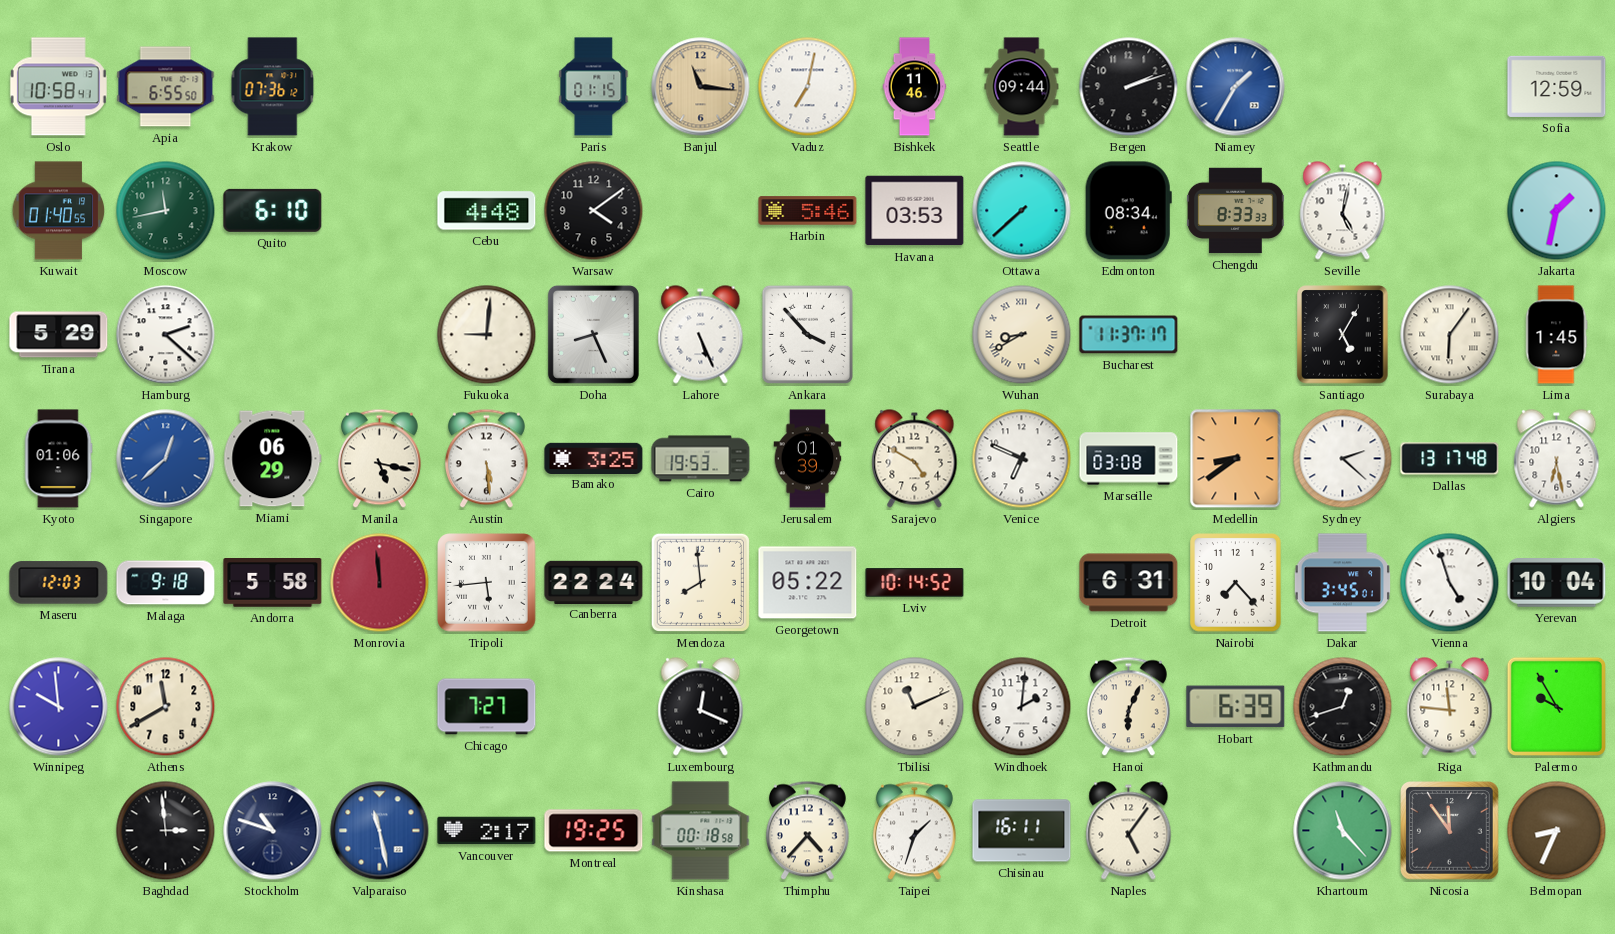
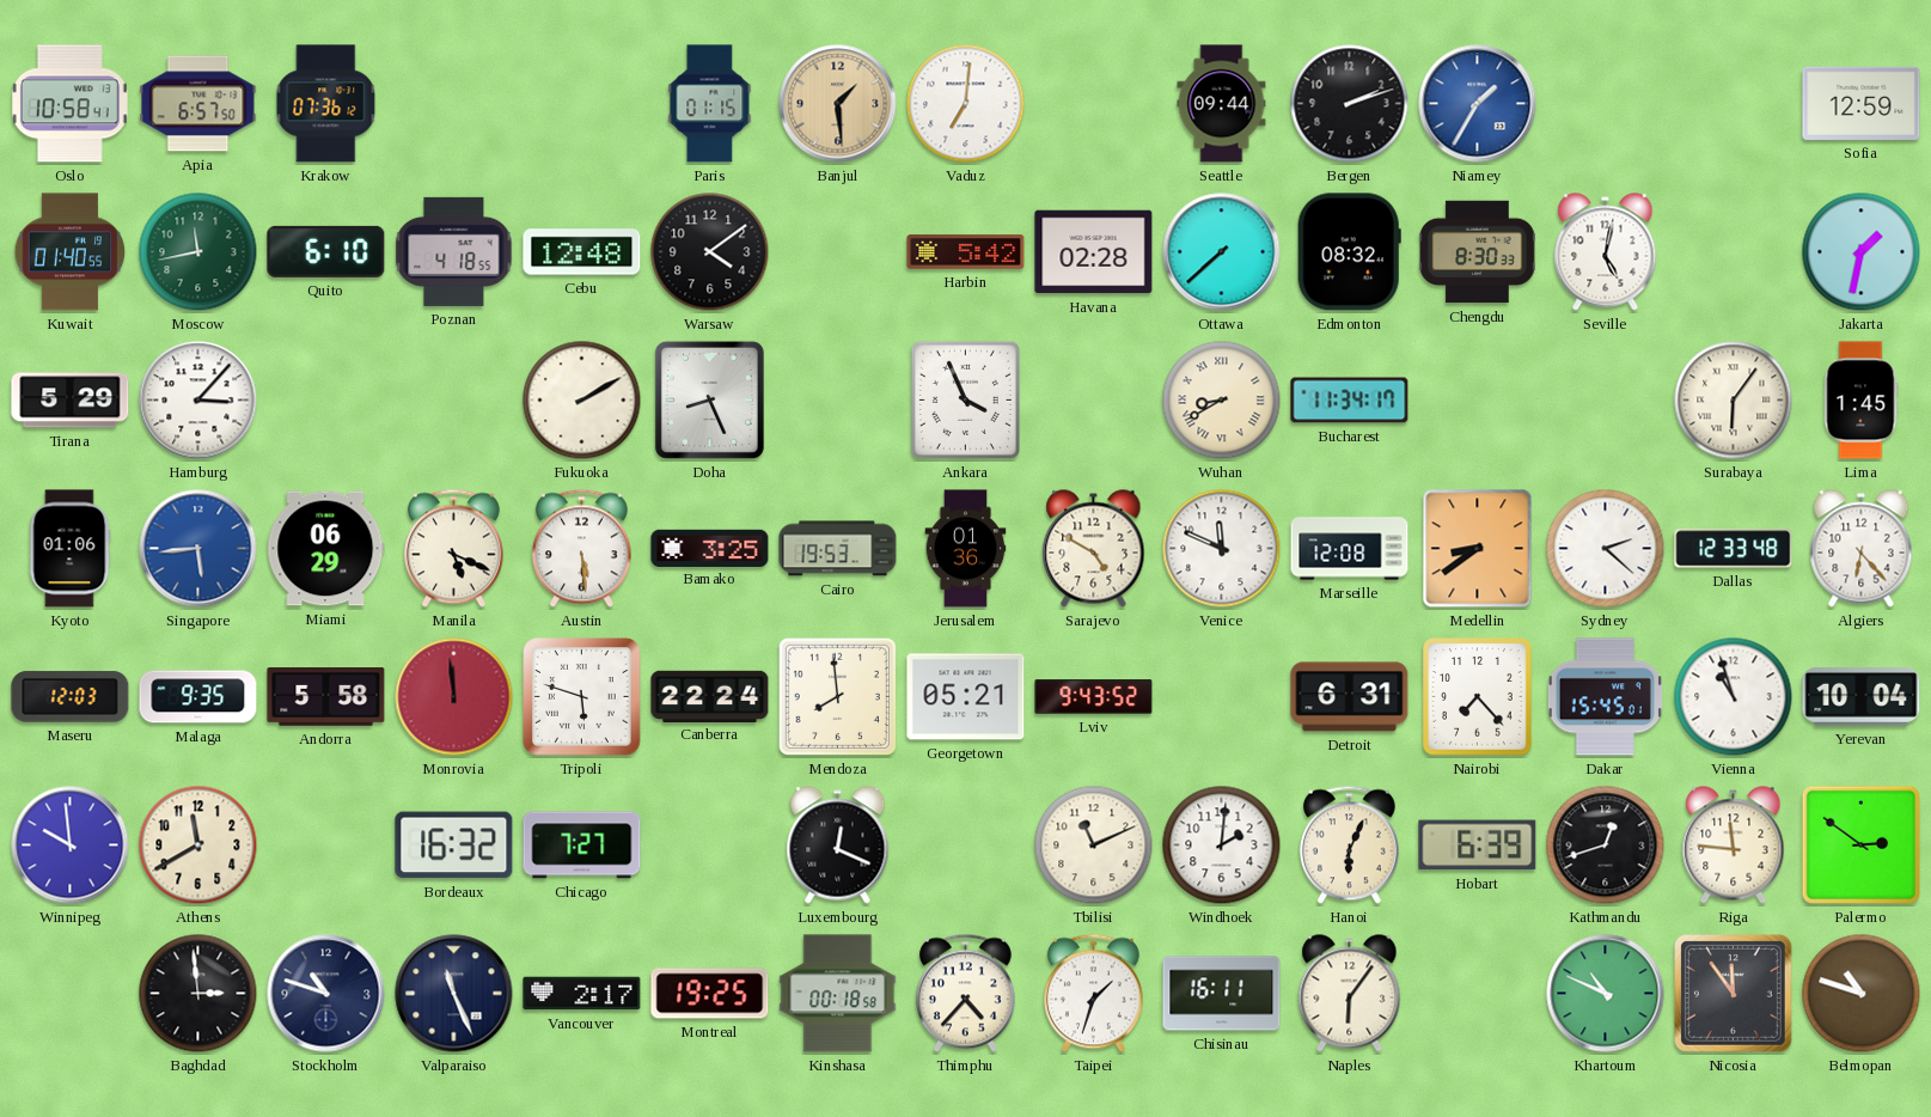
Apia: 6:55 -> 6:57
Banjul: 11:16 -> 1:29
Vaduz: 7:02 -> 7:01
Bishkek: 11:46 -> none
Poznan: none -> 4:18
Cebu: 4:48 -> 12:48
Harbin: 5:46 -> 5:42
Havana: 03:53 -> 02:28
Edmonton: 08:34 -> 08:32
Chengdu: 8:33 -> 8:30
Hamburg: 2:22 -> 3:07
Fukuoka: 9:01 -> 2:10
Lahore: 5:26 -> none
Ankara: 3:53 -> 3:56
Bucharest: 11:37 -> 11:34
Santiago: 5:05 -> none
Singapore: 12:38 -> 5:44
Manila: 5:17 -> 5:19
Jerusalem: 01:39 -> 01:36
Venice: 6:49 -> 11:49
Marseille: 03:08 -> 12:08
Dallas: 13:17 -> 12:33
Algiers: 6:28 -> 6:23
Malaga: 9:18 -> 9:35
Tripoli: 5:44 -> 5:48
Georgetown: 05:22 -> 05:21
Lviv: 10:14 -> 9:43
Dakar: 3:45 -> 15:45
Vienna: 4:57 -> 10:57
Bordeaux: none -> 16:32
Palermo: 9:55 -> 2:51
Valparaiso: 11:28 -> 11:26
Valparaiso dial: blue -> navy
Naples: 5:06 -> 6:06
Khartoum: 11:23 -> 10:49
Belmopan: 8:34 -> 10:48
